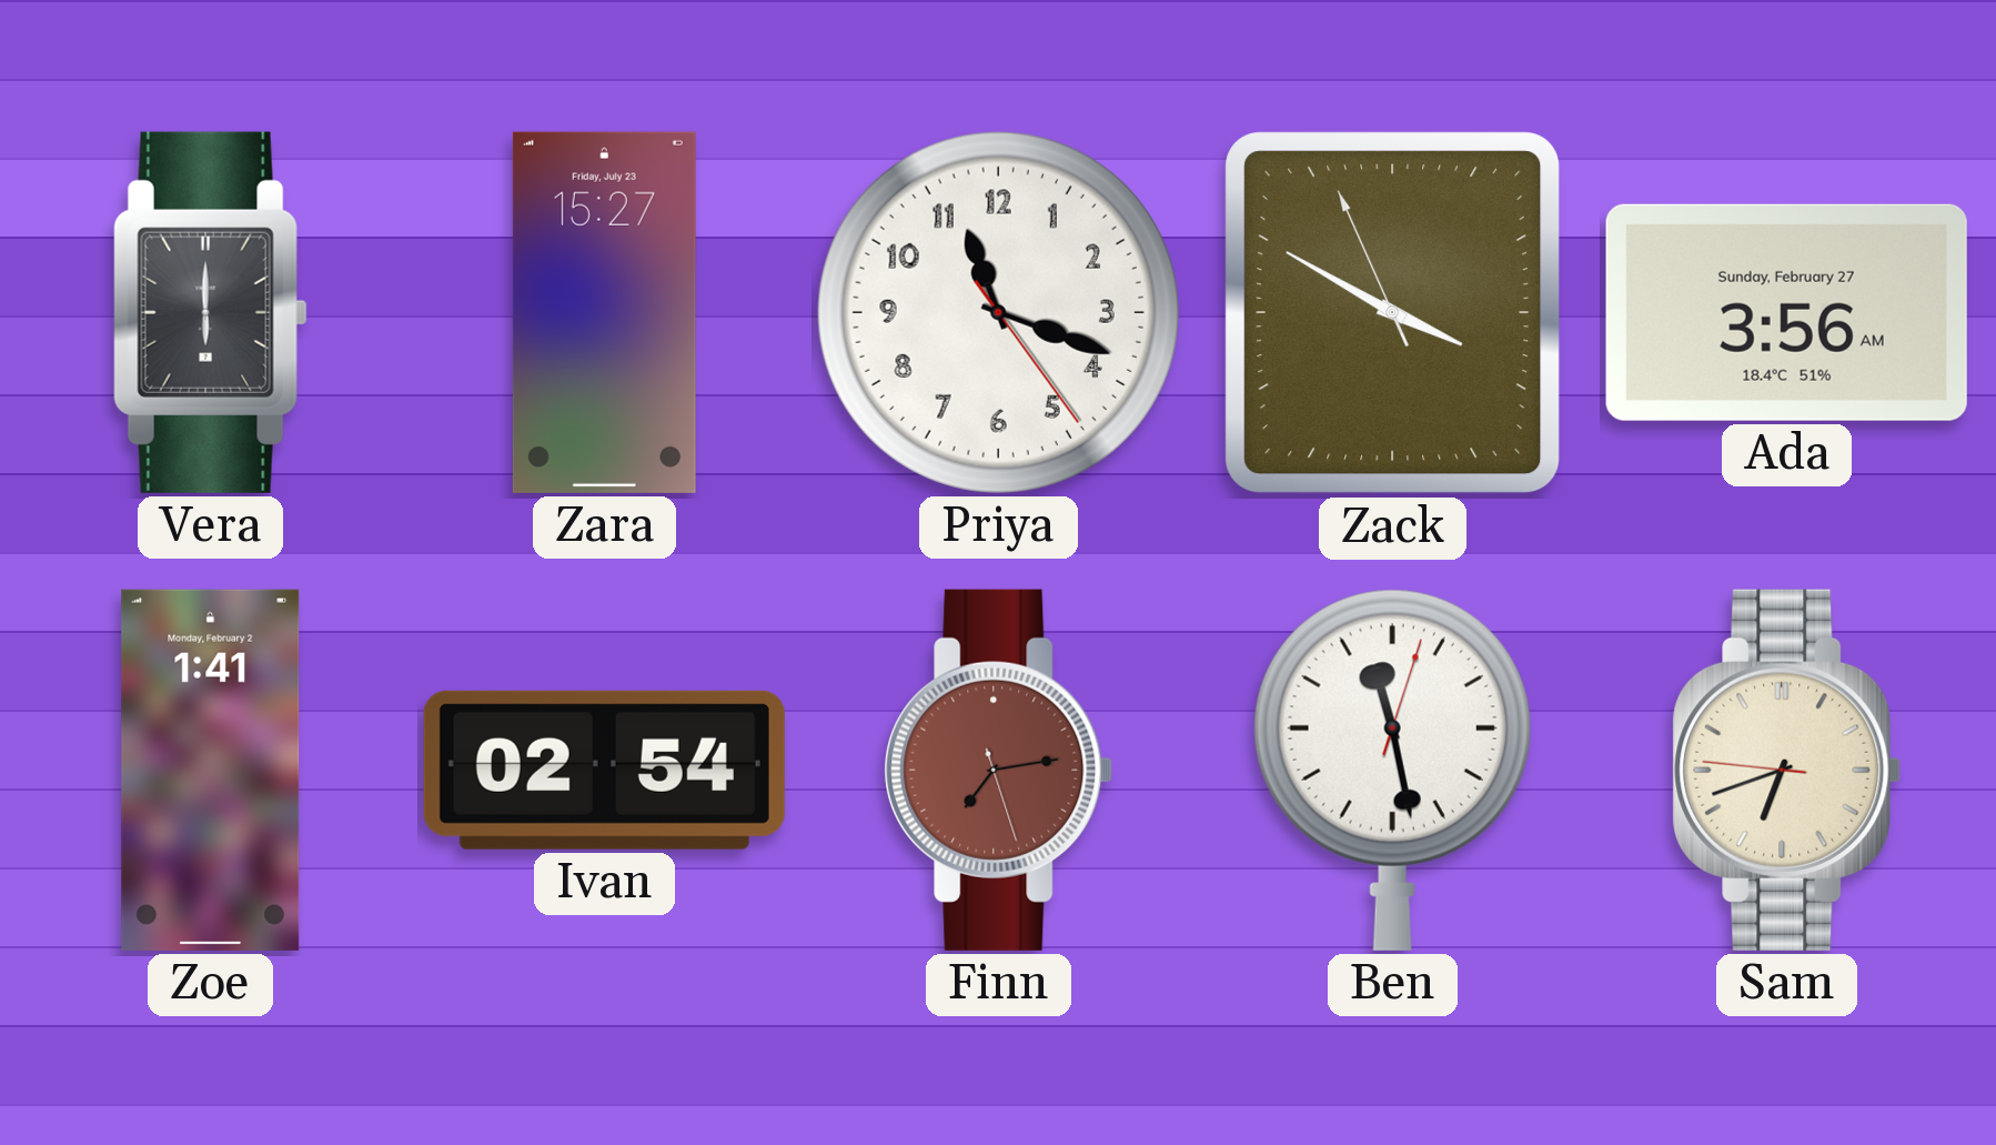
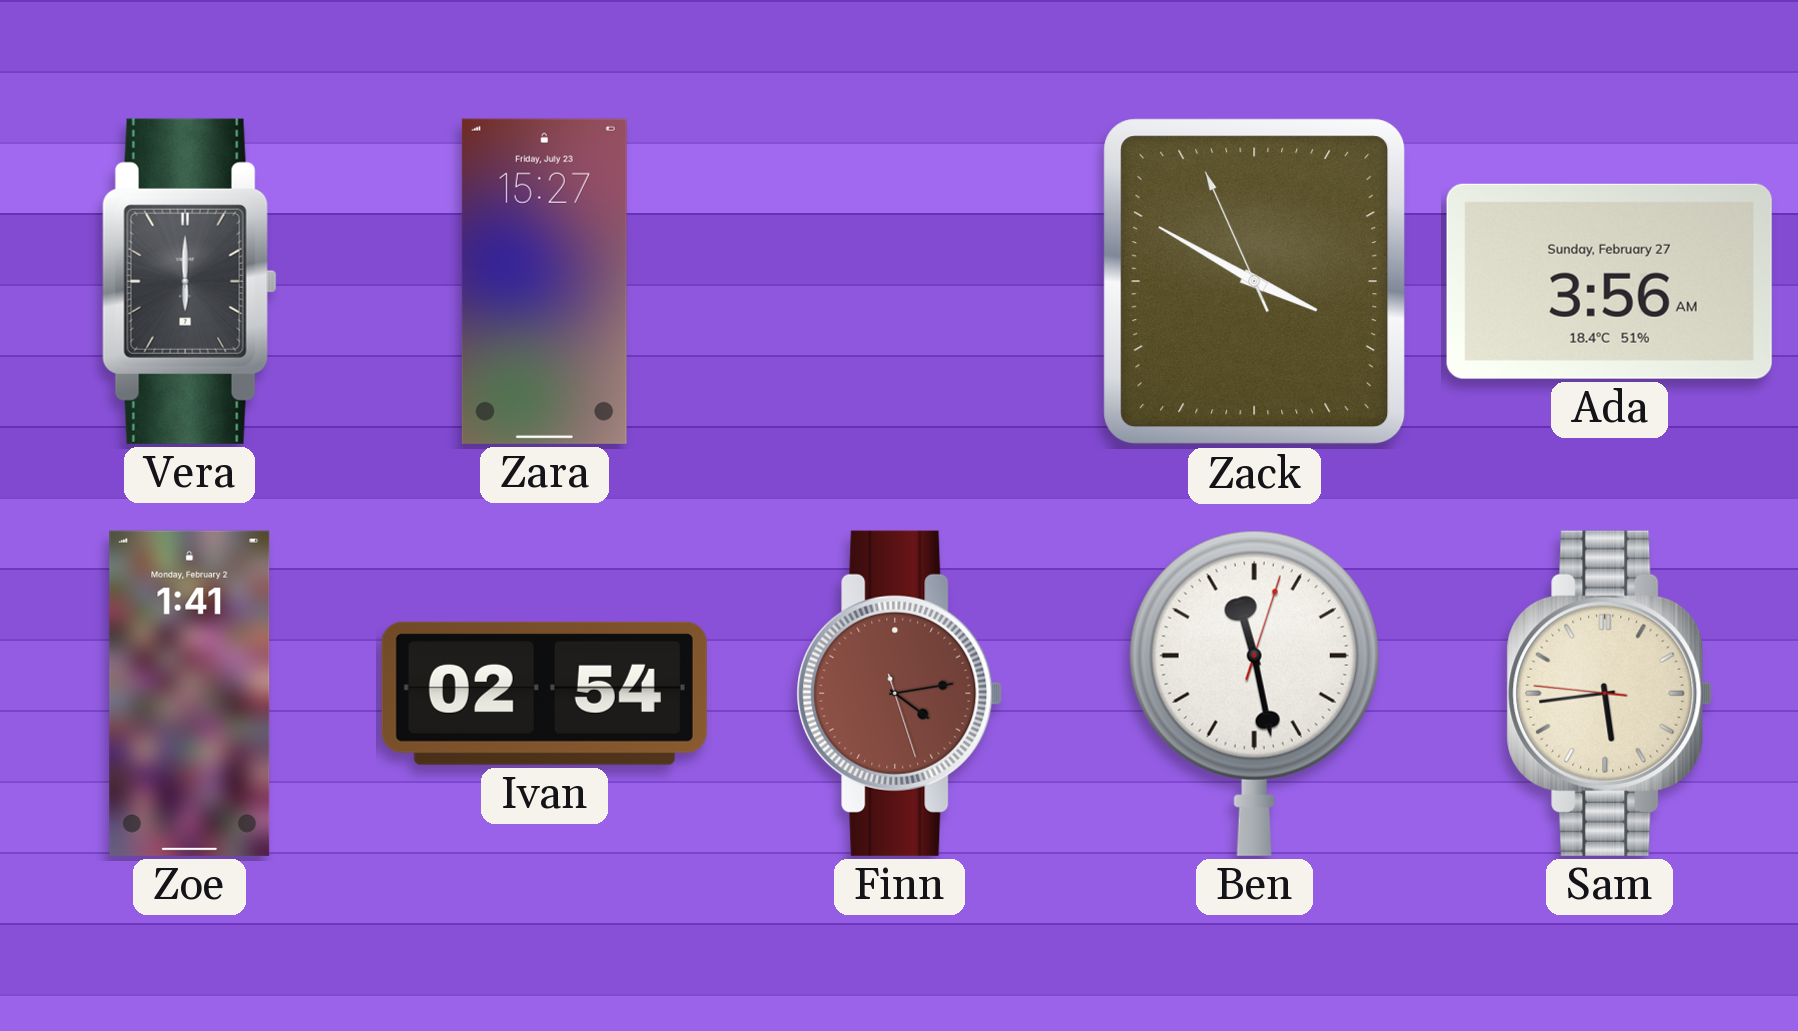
Priya: 11:18 -> none
Finn: 7:13 -> 4:13
Sam: 6:41 -> 5:43
